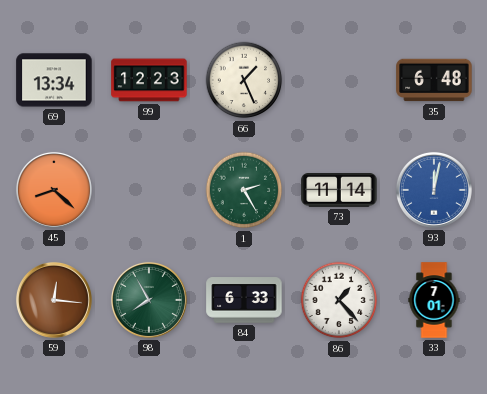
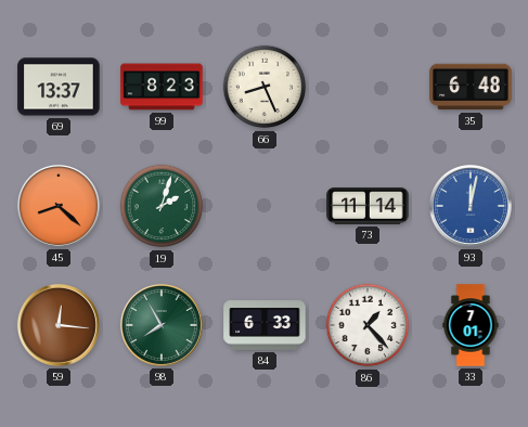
69: 13:34 -> 13:37
99: 12:23 -> 8:23
66: 1:26 -> 8:26
19: none -> 2:03
1: 2:25 -> none
